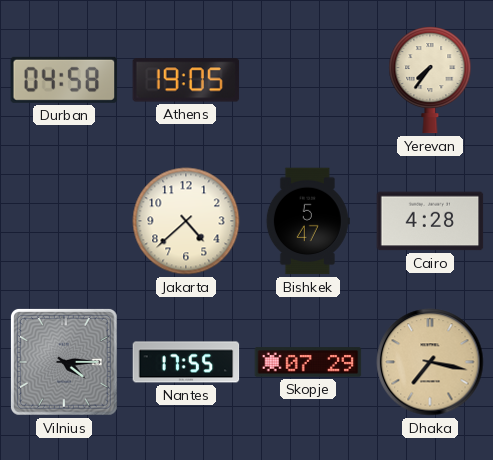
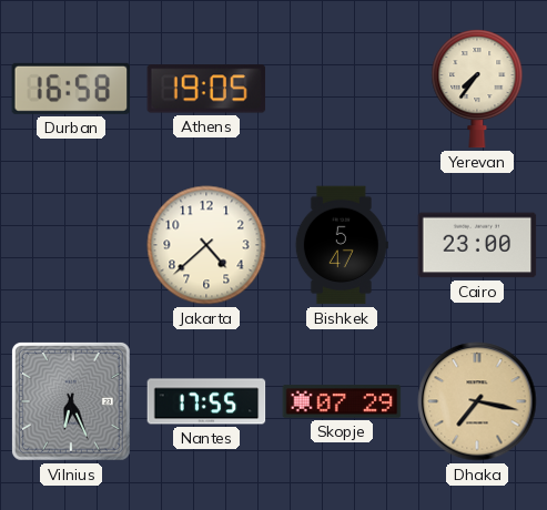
Durban: 04:58 -> 16:58
Cairo: 4:28 -> 23:00
Vilnius: 4:15 -> 6:26
